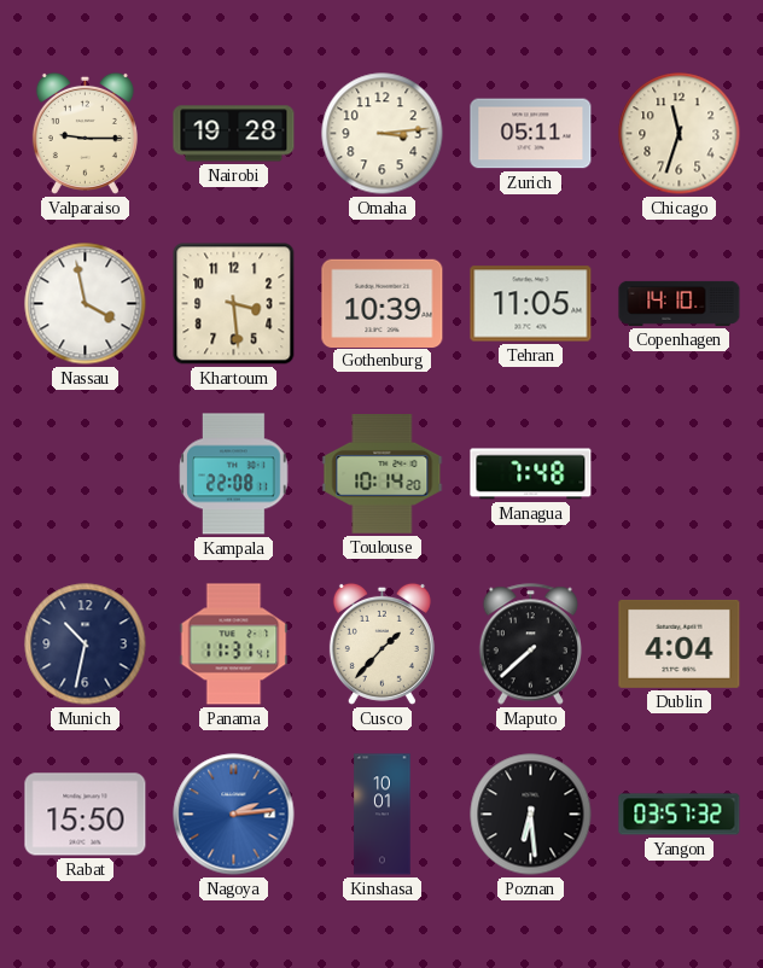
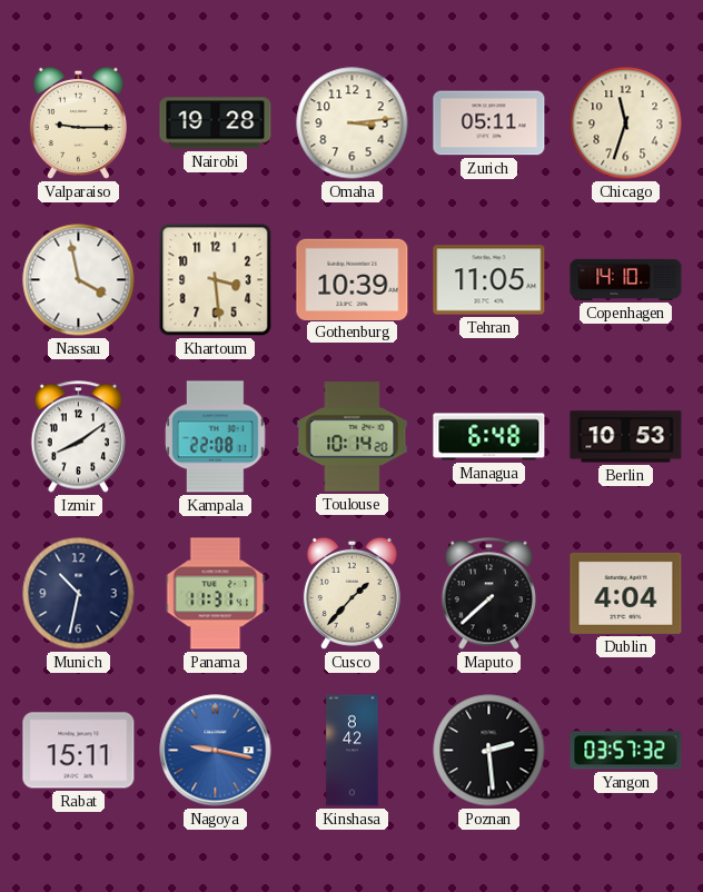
Izmir: none -> 8:09
Managua: 7:48 -> 6:48
Berlin: none -> 10:53
Rabat: 15:50 -> 15:11
Nagoya: 2:14 -> 9:17
Kinshasa: 10:01 -> 8:42
Poznan: 6:29 -> 2:29
